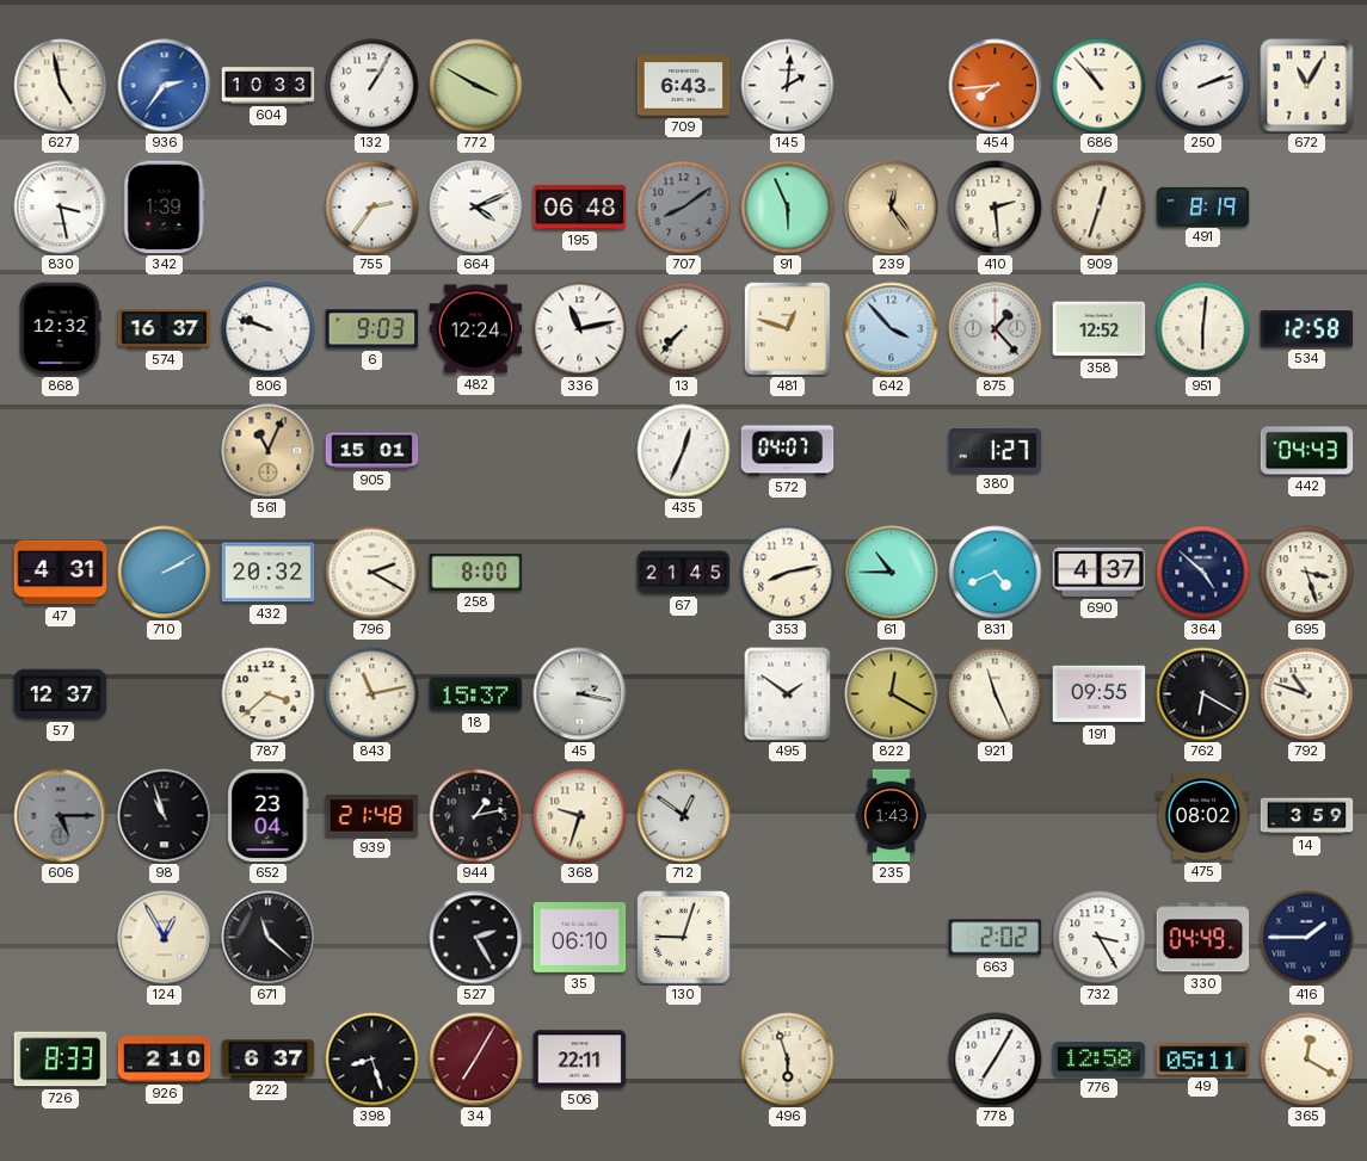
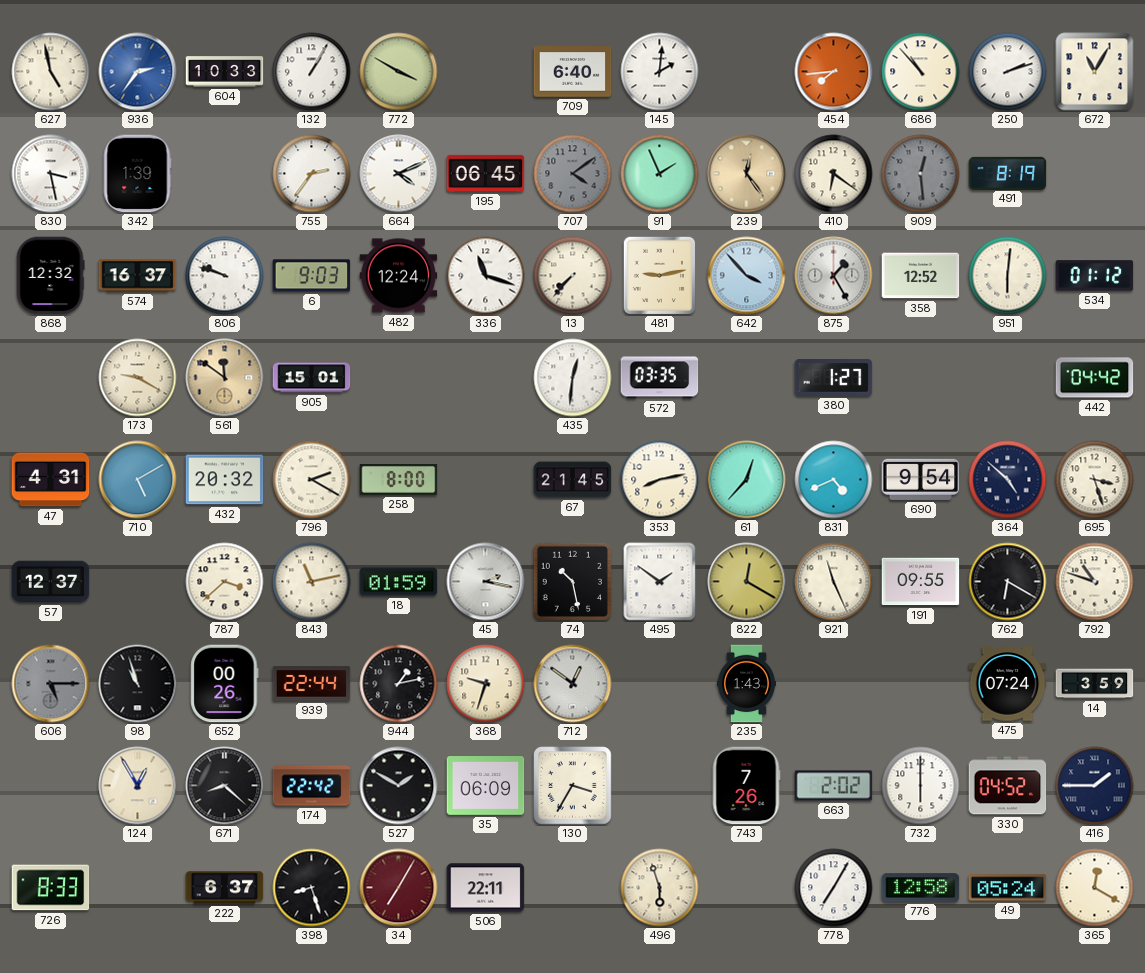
709: 6:43 -> 6:40
195: 06:48 -> 06:45
707: 8:09 -> 4:09
91: 5:56 -> 1:56
410: 2:29 -> 6:21
909: 12:33 -> 12:29
909 dial: cream -> grey
336: 11:13 -> 11:18
481: 12:48 -> 9:13
875: 1:23 -> 1:25
534: 12:58 -> 01:12
173: none -> 9:20
561: 11:04 -> 11:51
435: 12:34 -> 12:31
572: 04:07 -> 03:35
442: 04:43 -> 04:42
710: 2:10 -> 5:10
61: 10:45 -> 12:37
690: 4:37 -> 9:54
18: 15:37 -> 01:59
74: none -> 10:28
652: 23:04 -> 00:26
939: 21:48 -> 22:44
475: 08:02 -> 07:24
671: 11:22 -> 8:22
174: none -> 22:42
527: 2:25 -> 1:50
35: 06:10 -> 06:09
130: 9:03 -> 3:35
743: none -> 7:26
732: 3:25 -> 6:00
330: 04:49 -> 04:52
926: 2:10 -> none
49: 05:11 -> 05:24
